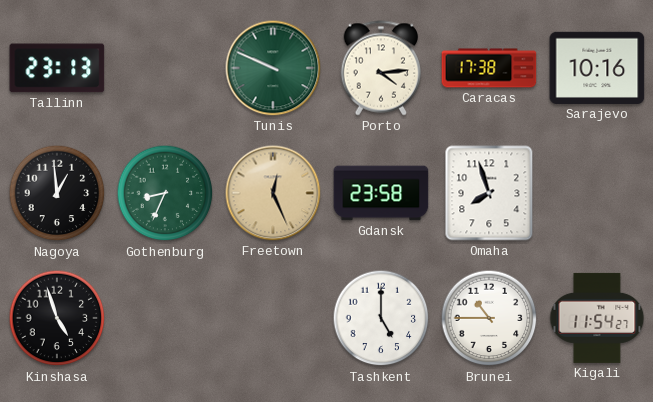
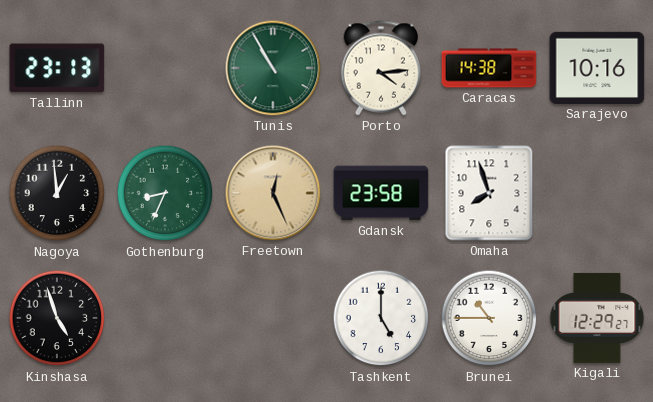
Tunis: 9:49 -> 10:55
Caracas: 17:38 -> 14:38
Kigali: 11:54 -> 12:29
